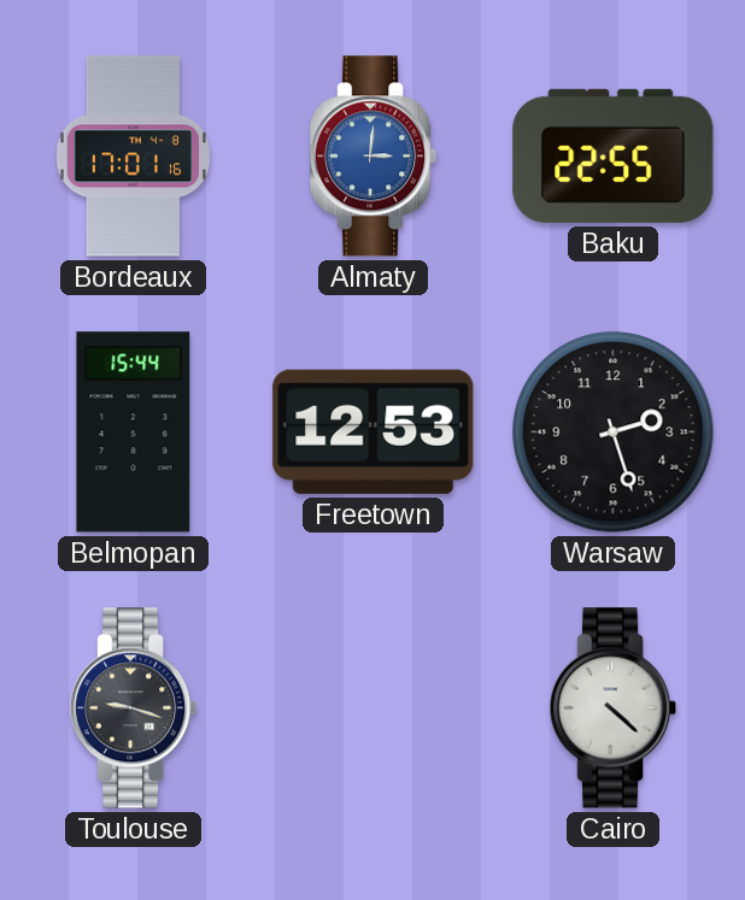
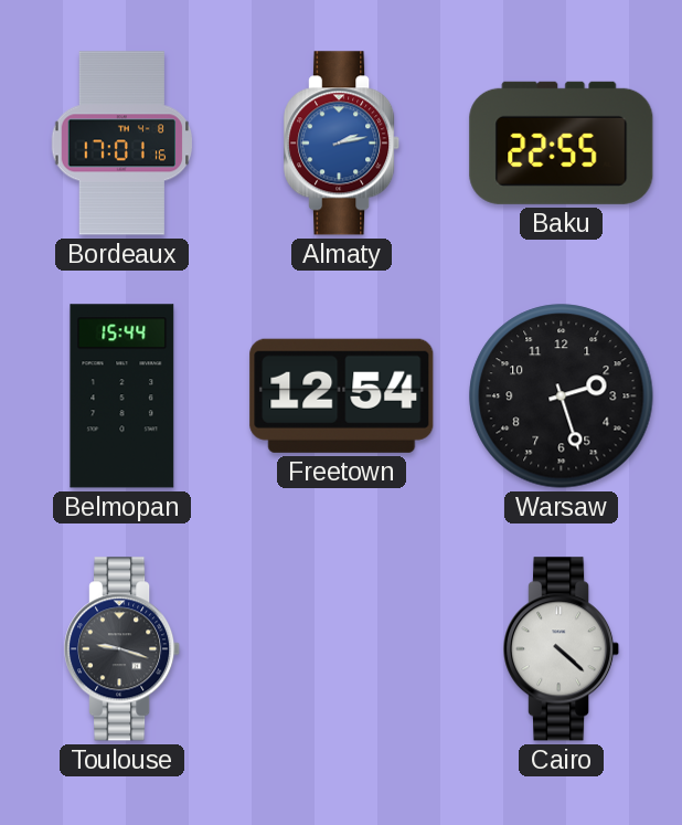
Almaty: 3:01 -> 2:13
Freetown: 12:53 -> 12:54
